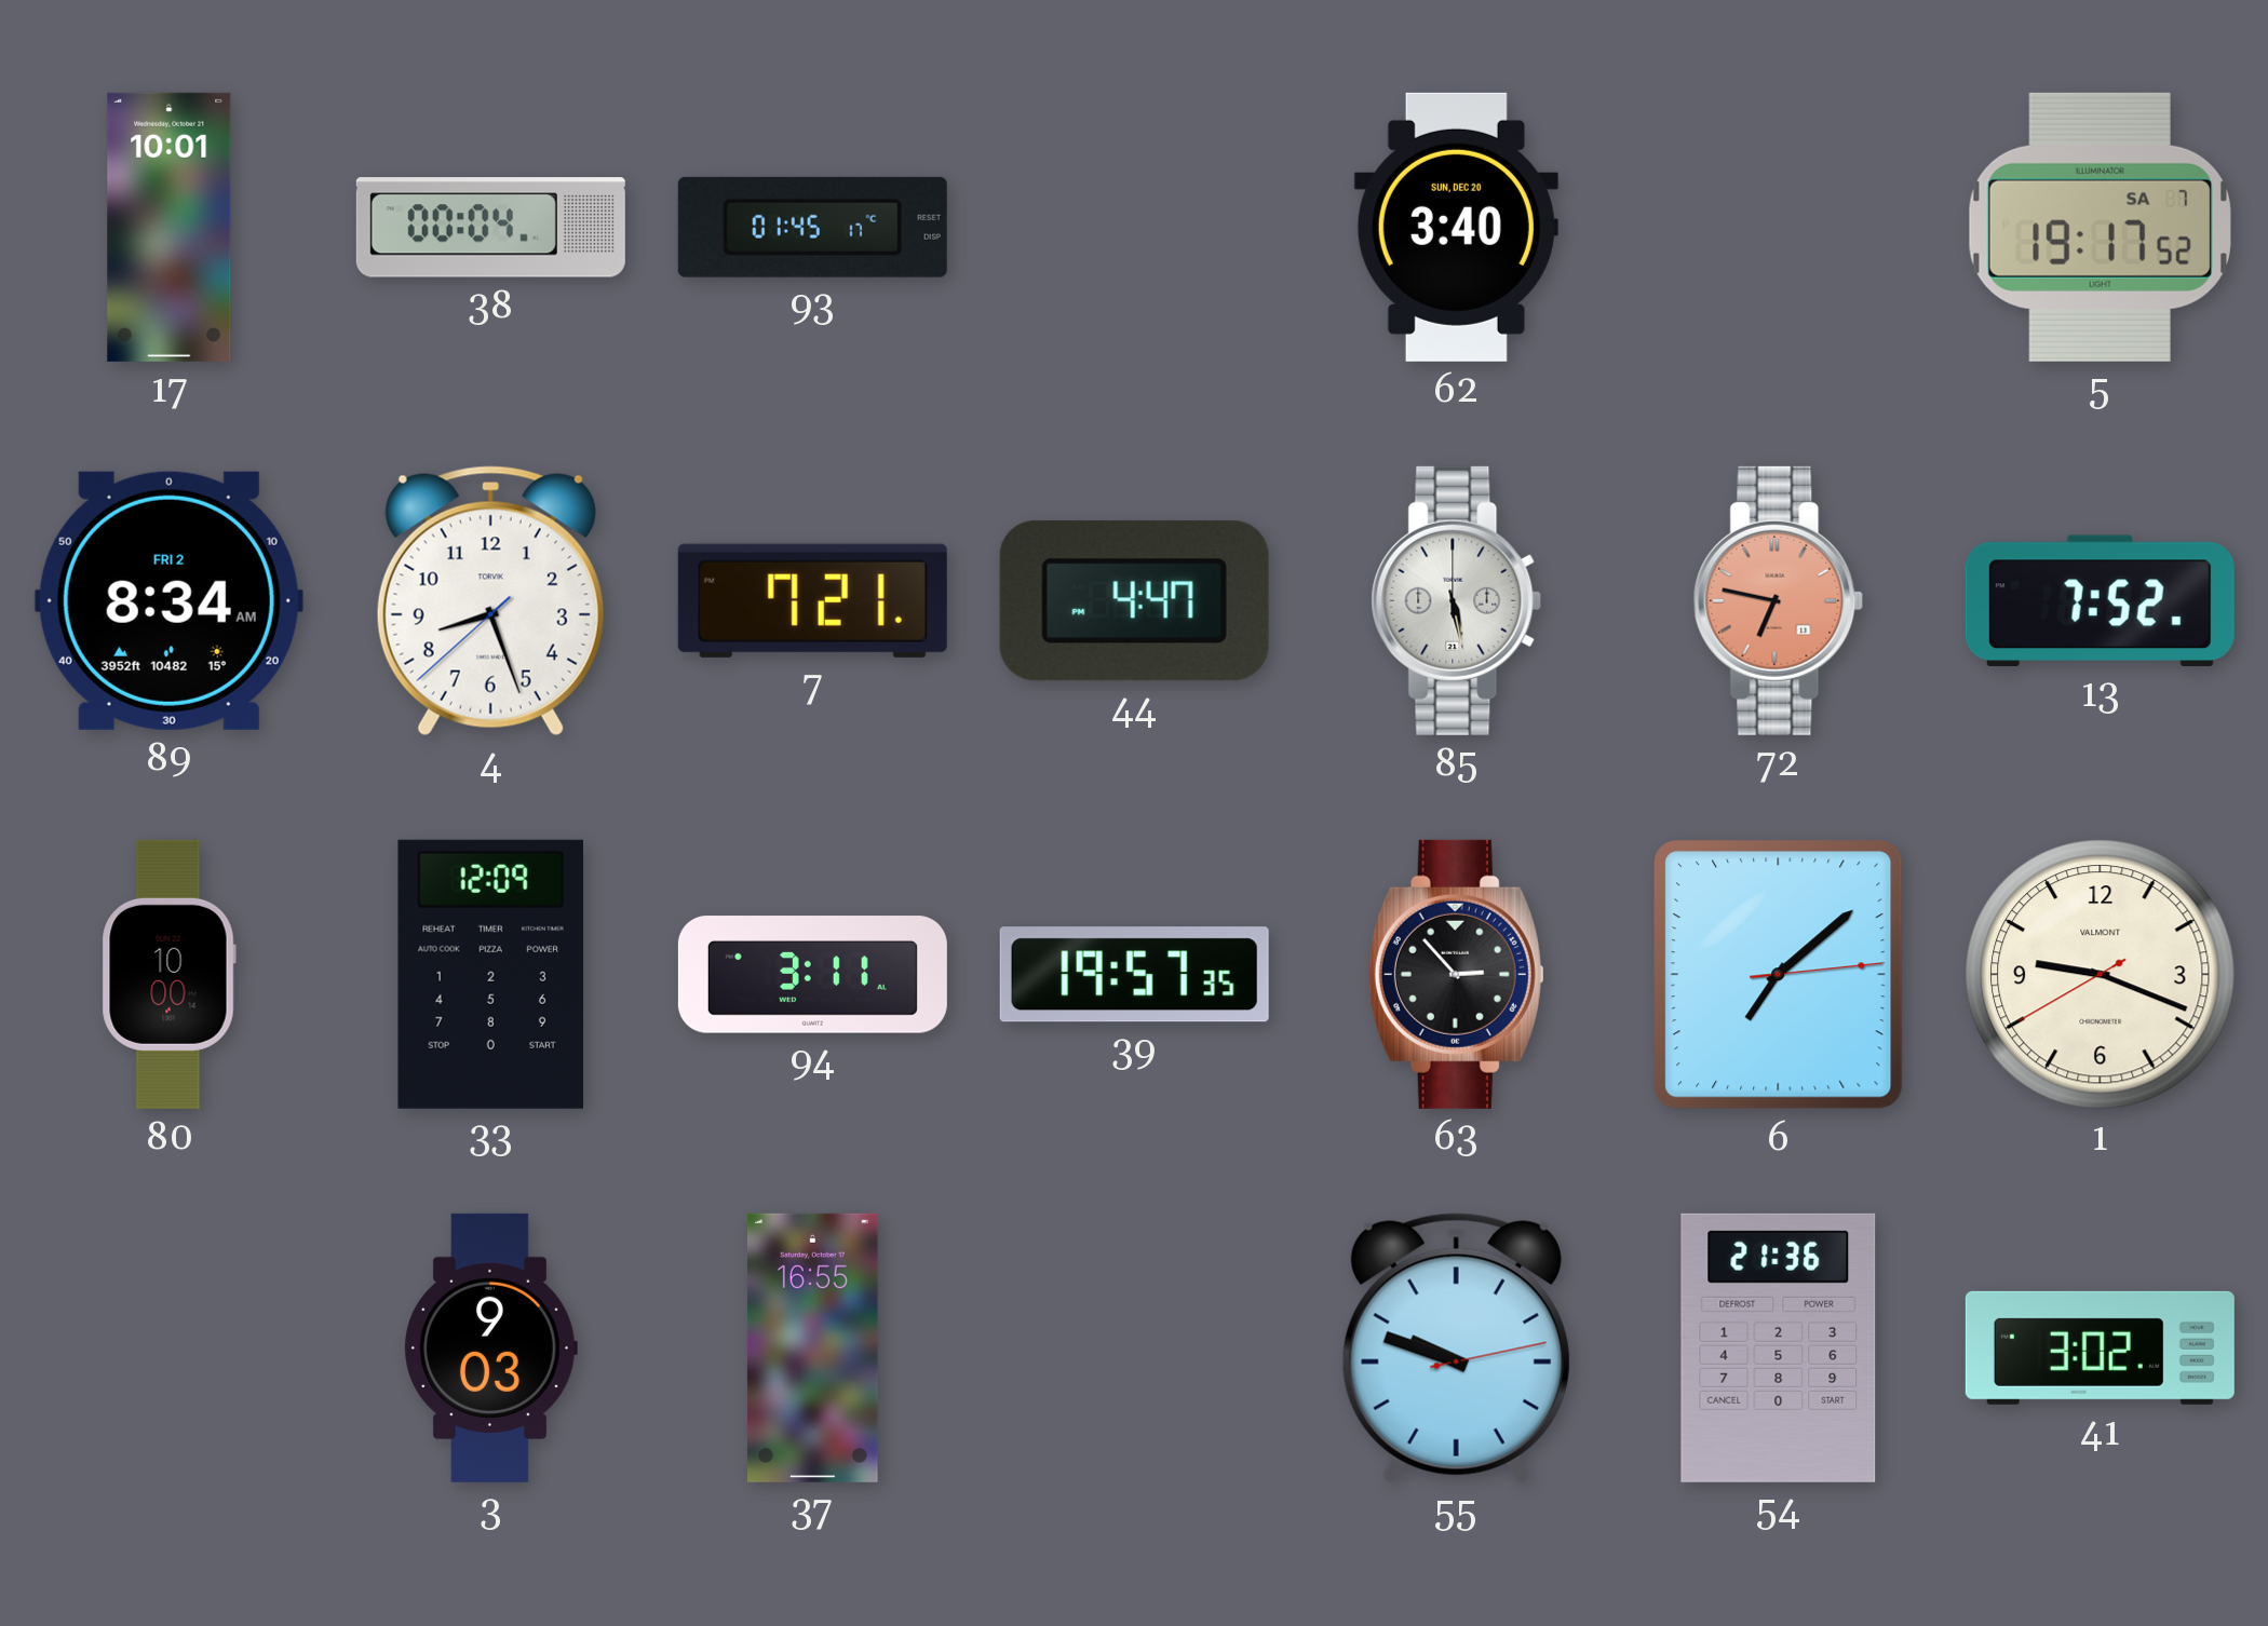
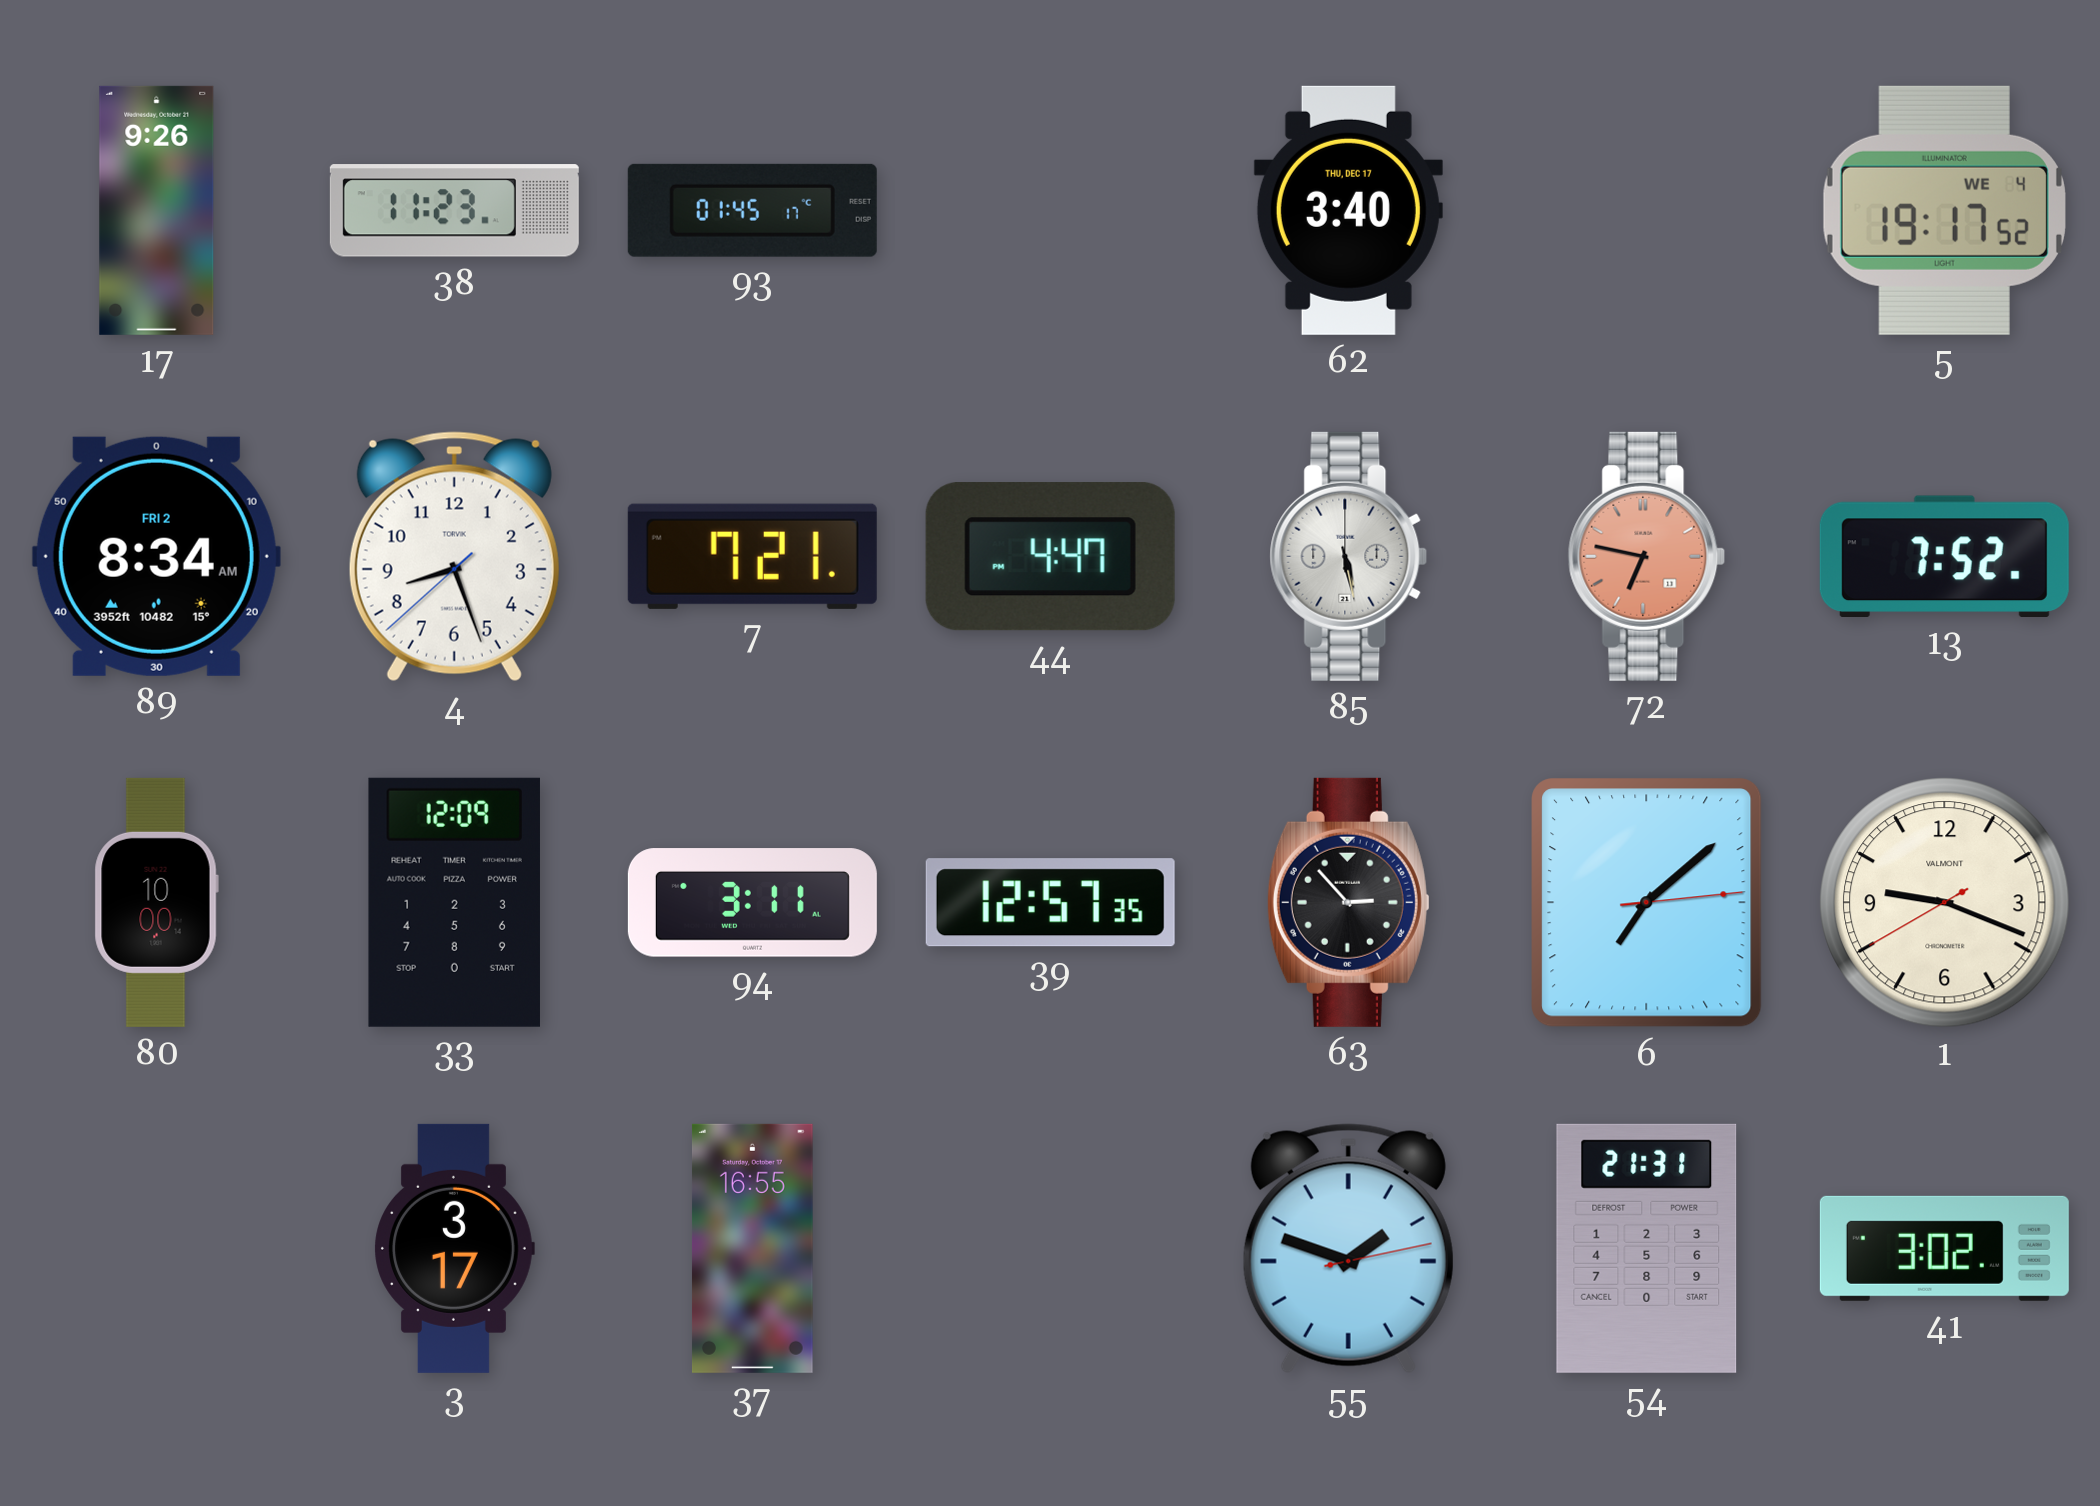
17: 10:01 -> 9:26
38: 00:04 -> 11:23
62 date: SUN, DEC 20 -> THU, DEC 17
5 date: SA 7 -> WE 4
39: 19:57 -> 12:57
3: 9:03 -> 3:17
55: 9:48 -> 1:48
54: 21:36 -> 21:31
